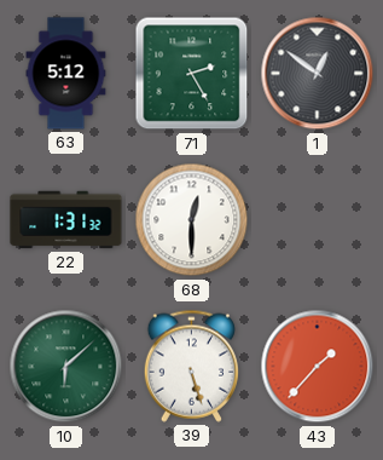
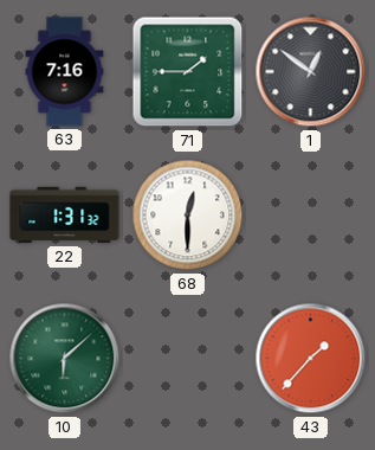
63: 5:12 -> 7:16
71: 2:25 -> 1:45
39: 5:27 -> none
